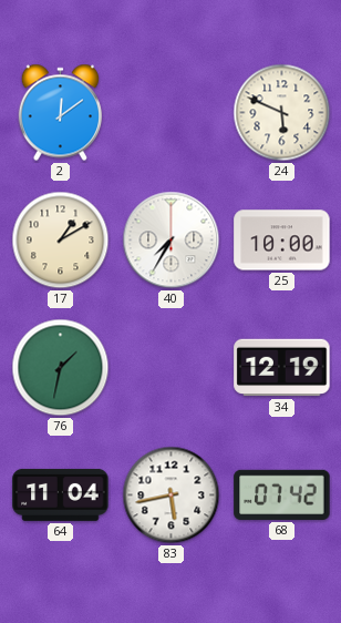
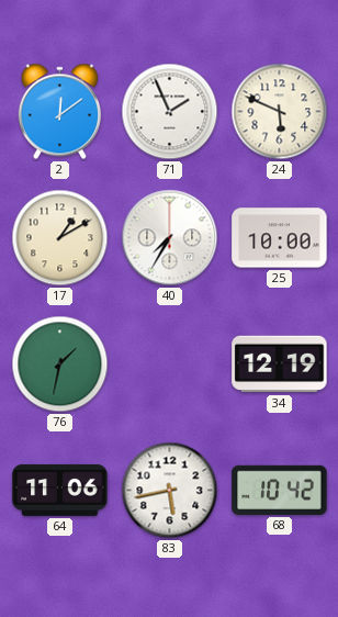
71: none -> 1:56
64: 11:04 -> 11:06
68: 07:42 -> 10:42
